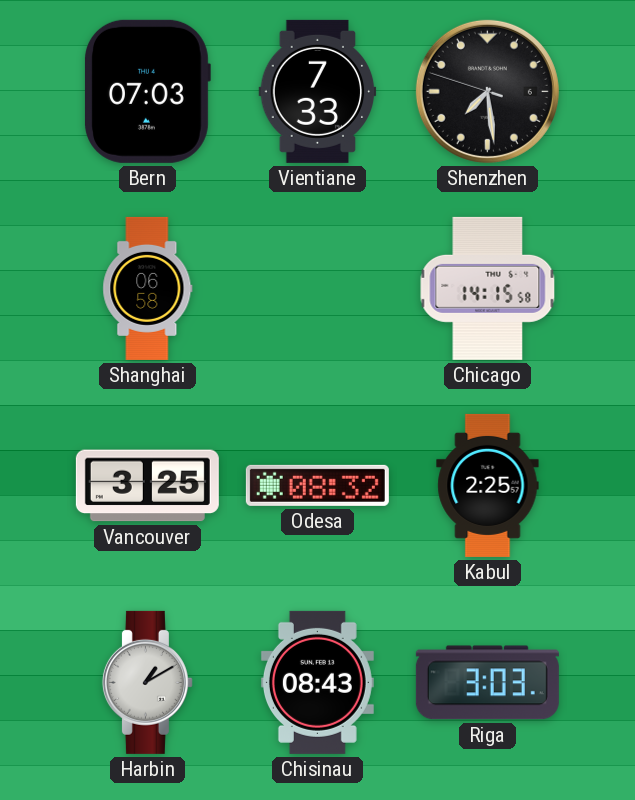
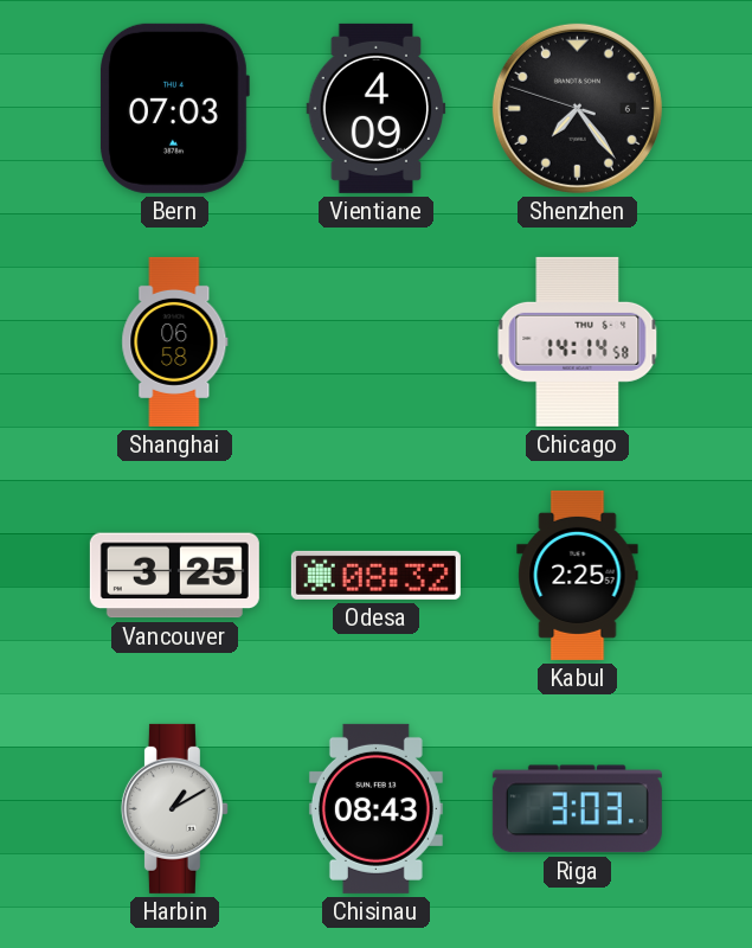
Vientiane: 7:33 -> 4:09
Shenzhen: 7:28 -> 7:23
Chicago: 14:15 -> 14:14
